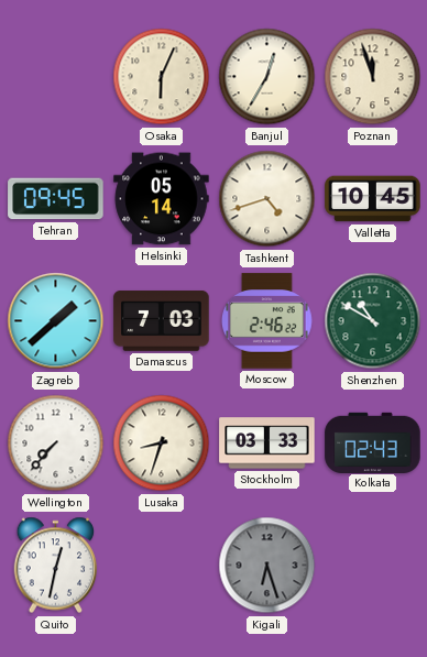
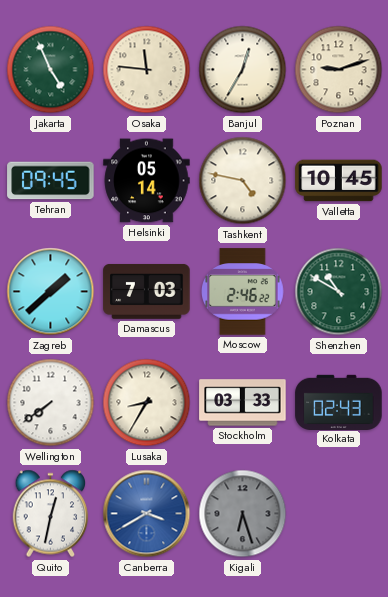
Jakarta: none -> 4:56
Osaka: 6:04 -> 11:46
Poznan: 11:57 -> 9:12
Tashkent: 4:42 -> 4:47
Wellington: 7:37 -> 7:39
Lusaka: 8:33 -> 8:35
Canberra: none -> 3:40
